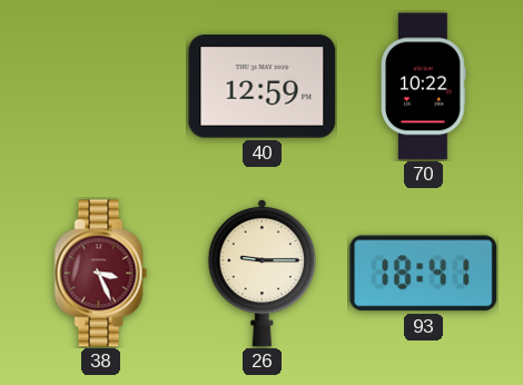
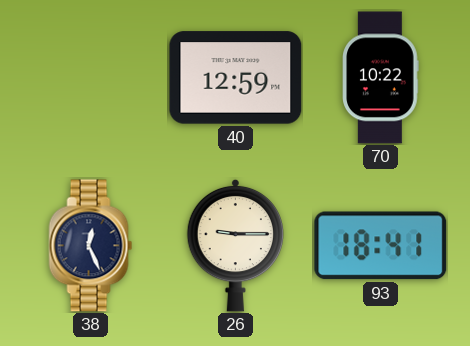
38: 3:26 -> 12:26
38 dial: burgundy -> navy
